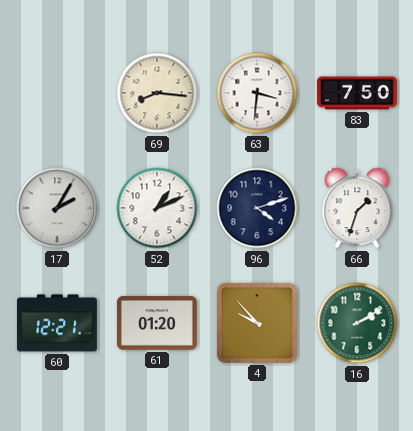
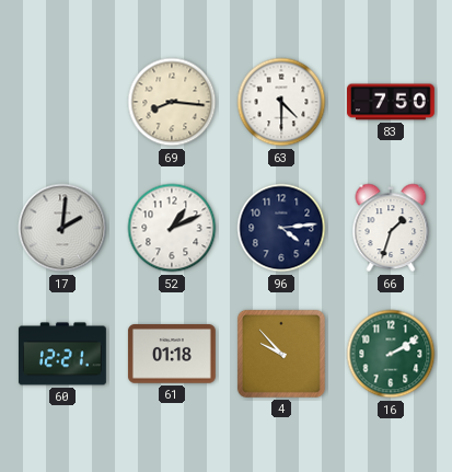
63: 3:31 -> 4:30
17: 2:05 -> 2:01
96: 4:12 -> 4:14
61: 01:20 -> 01:18
